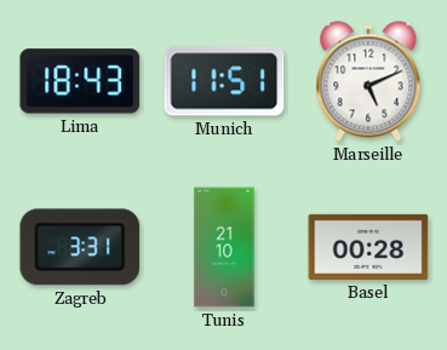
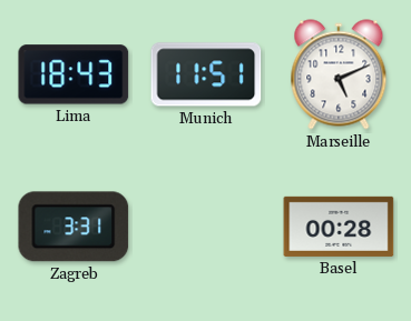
Tunis: 21:10 -> none
